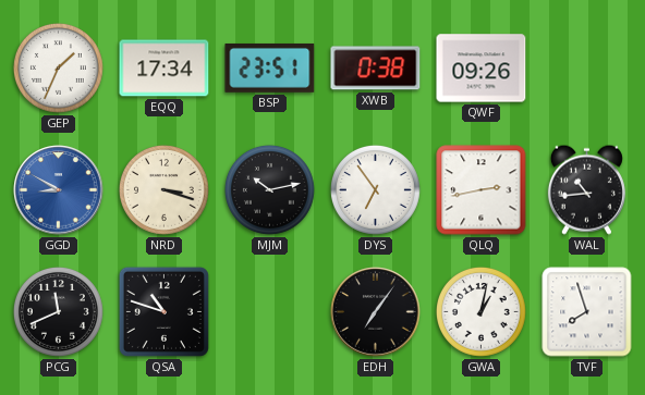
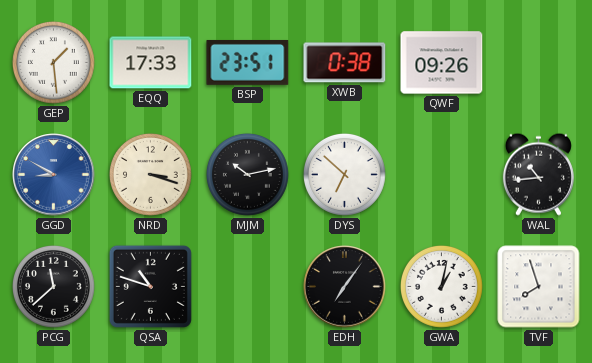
GEP: 1:34 -> 1:29
EQQ: 17:34 -> 17:33
DYS: 6:54 -> 6:52
QLQ: 2:43 -> none
PCG: 11:41 -> 11:38
